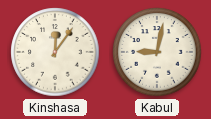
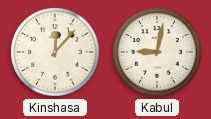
Kinshasa: 12:06 -> 12:07
